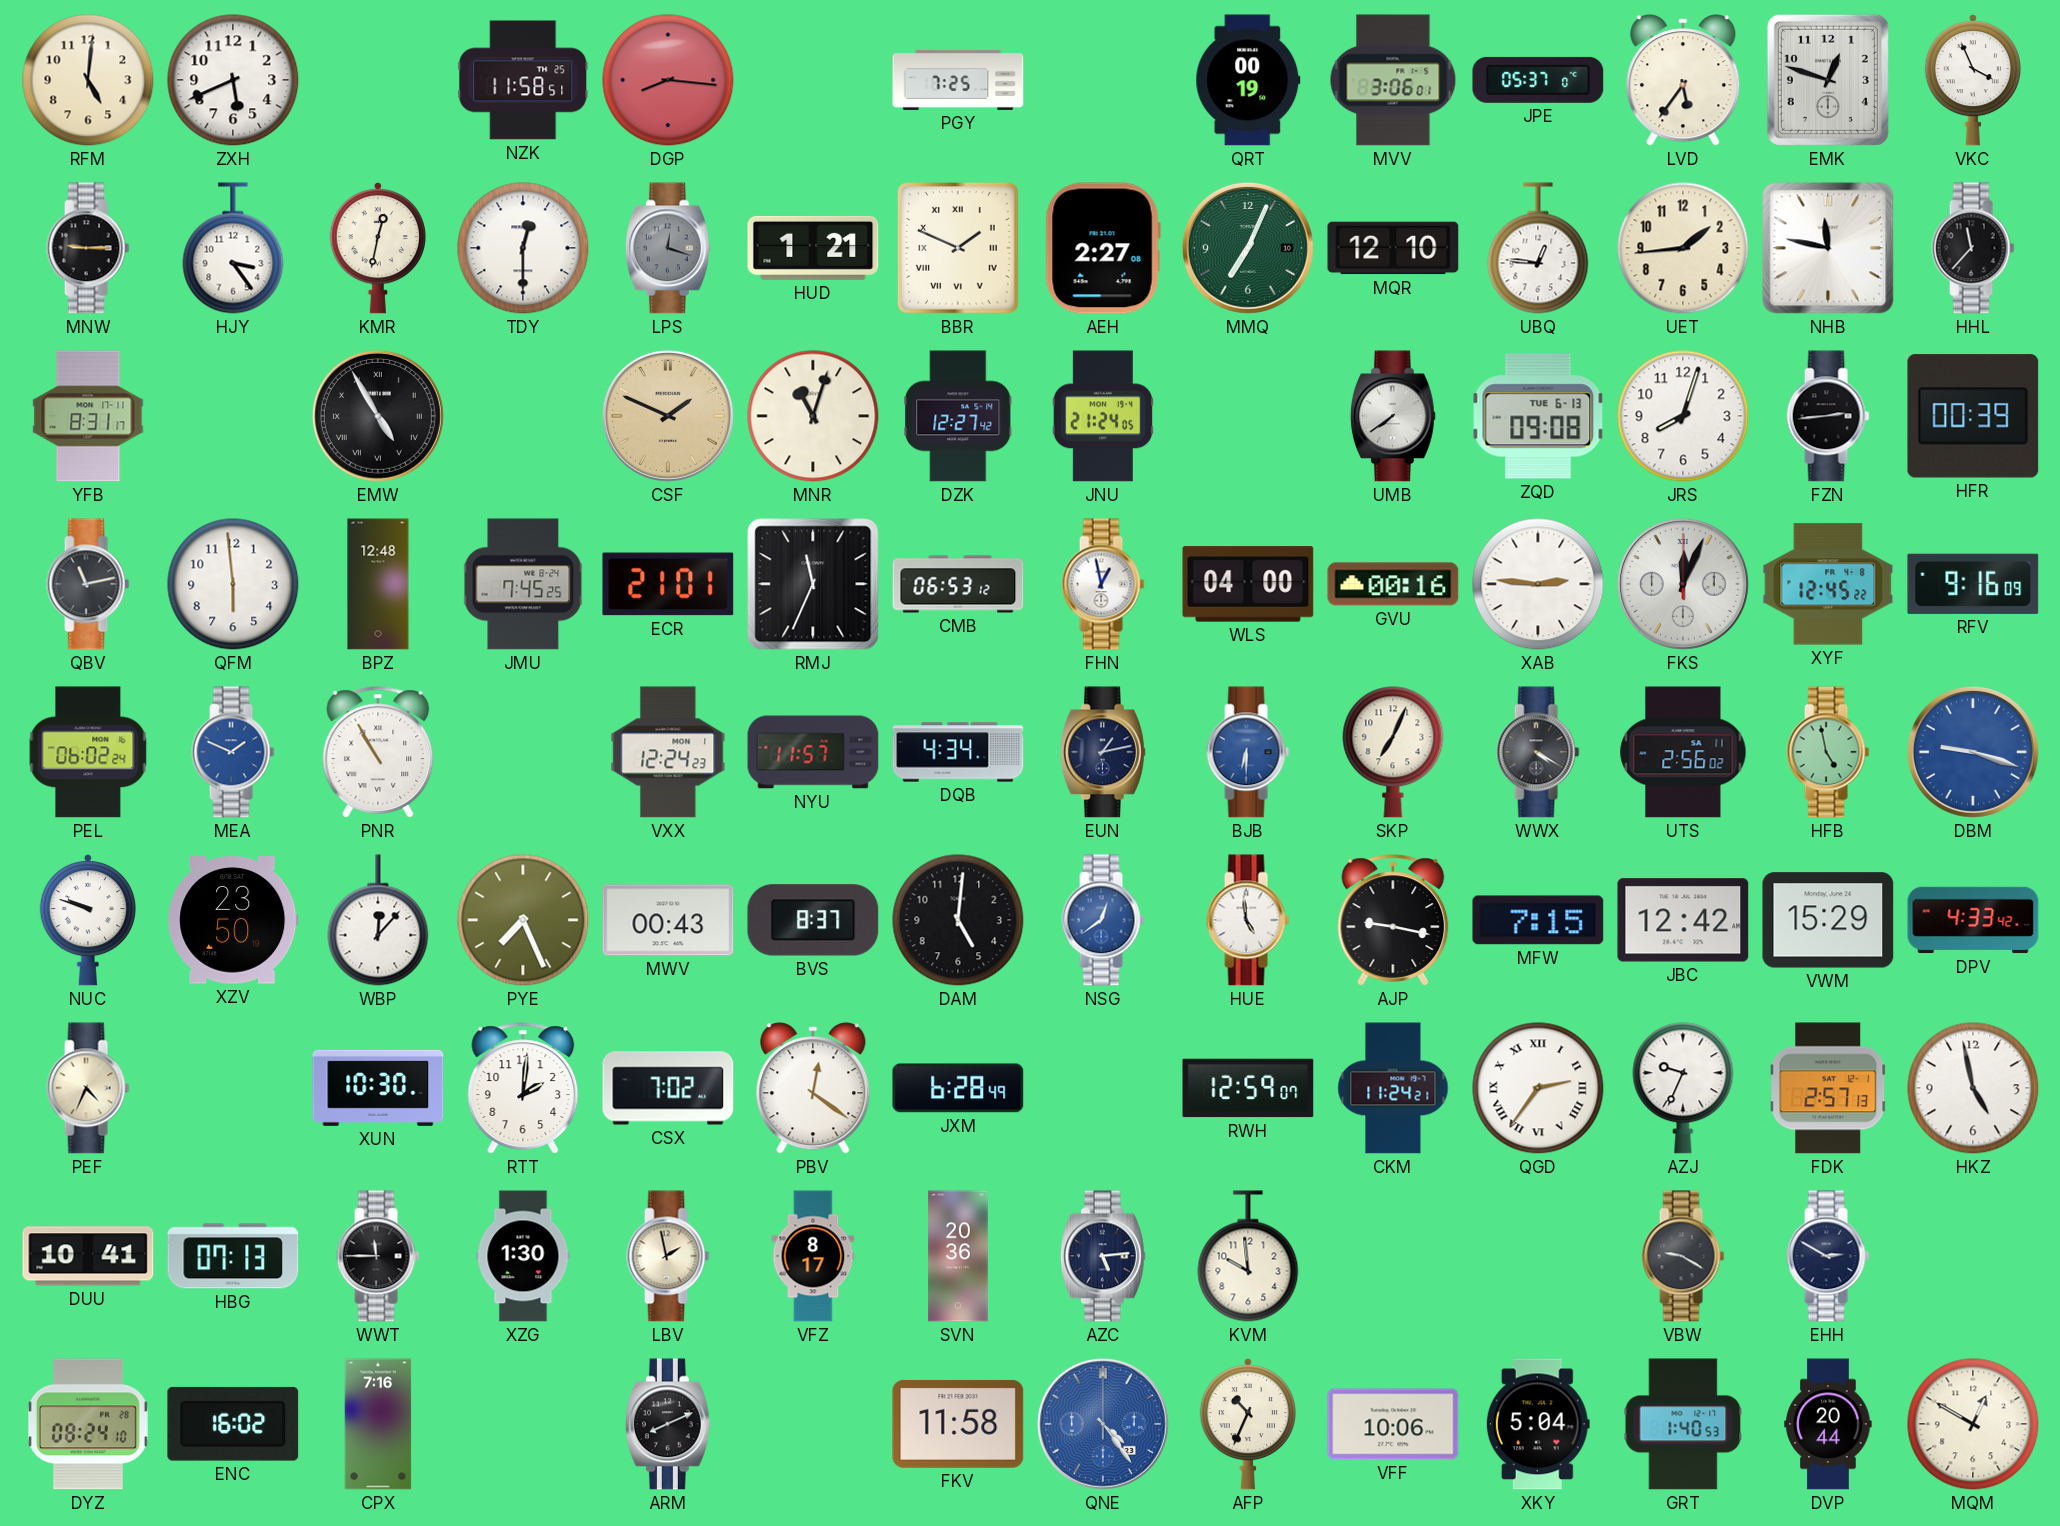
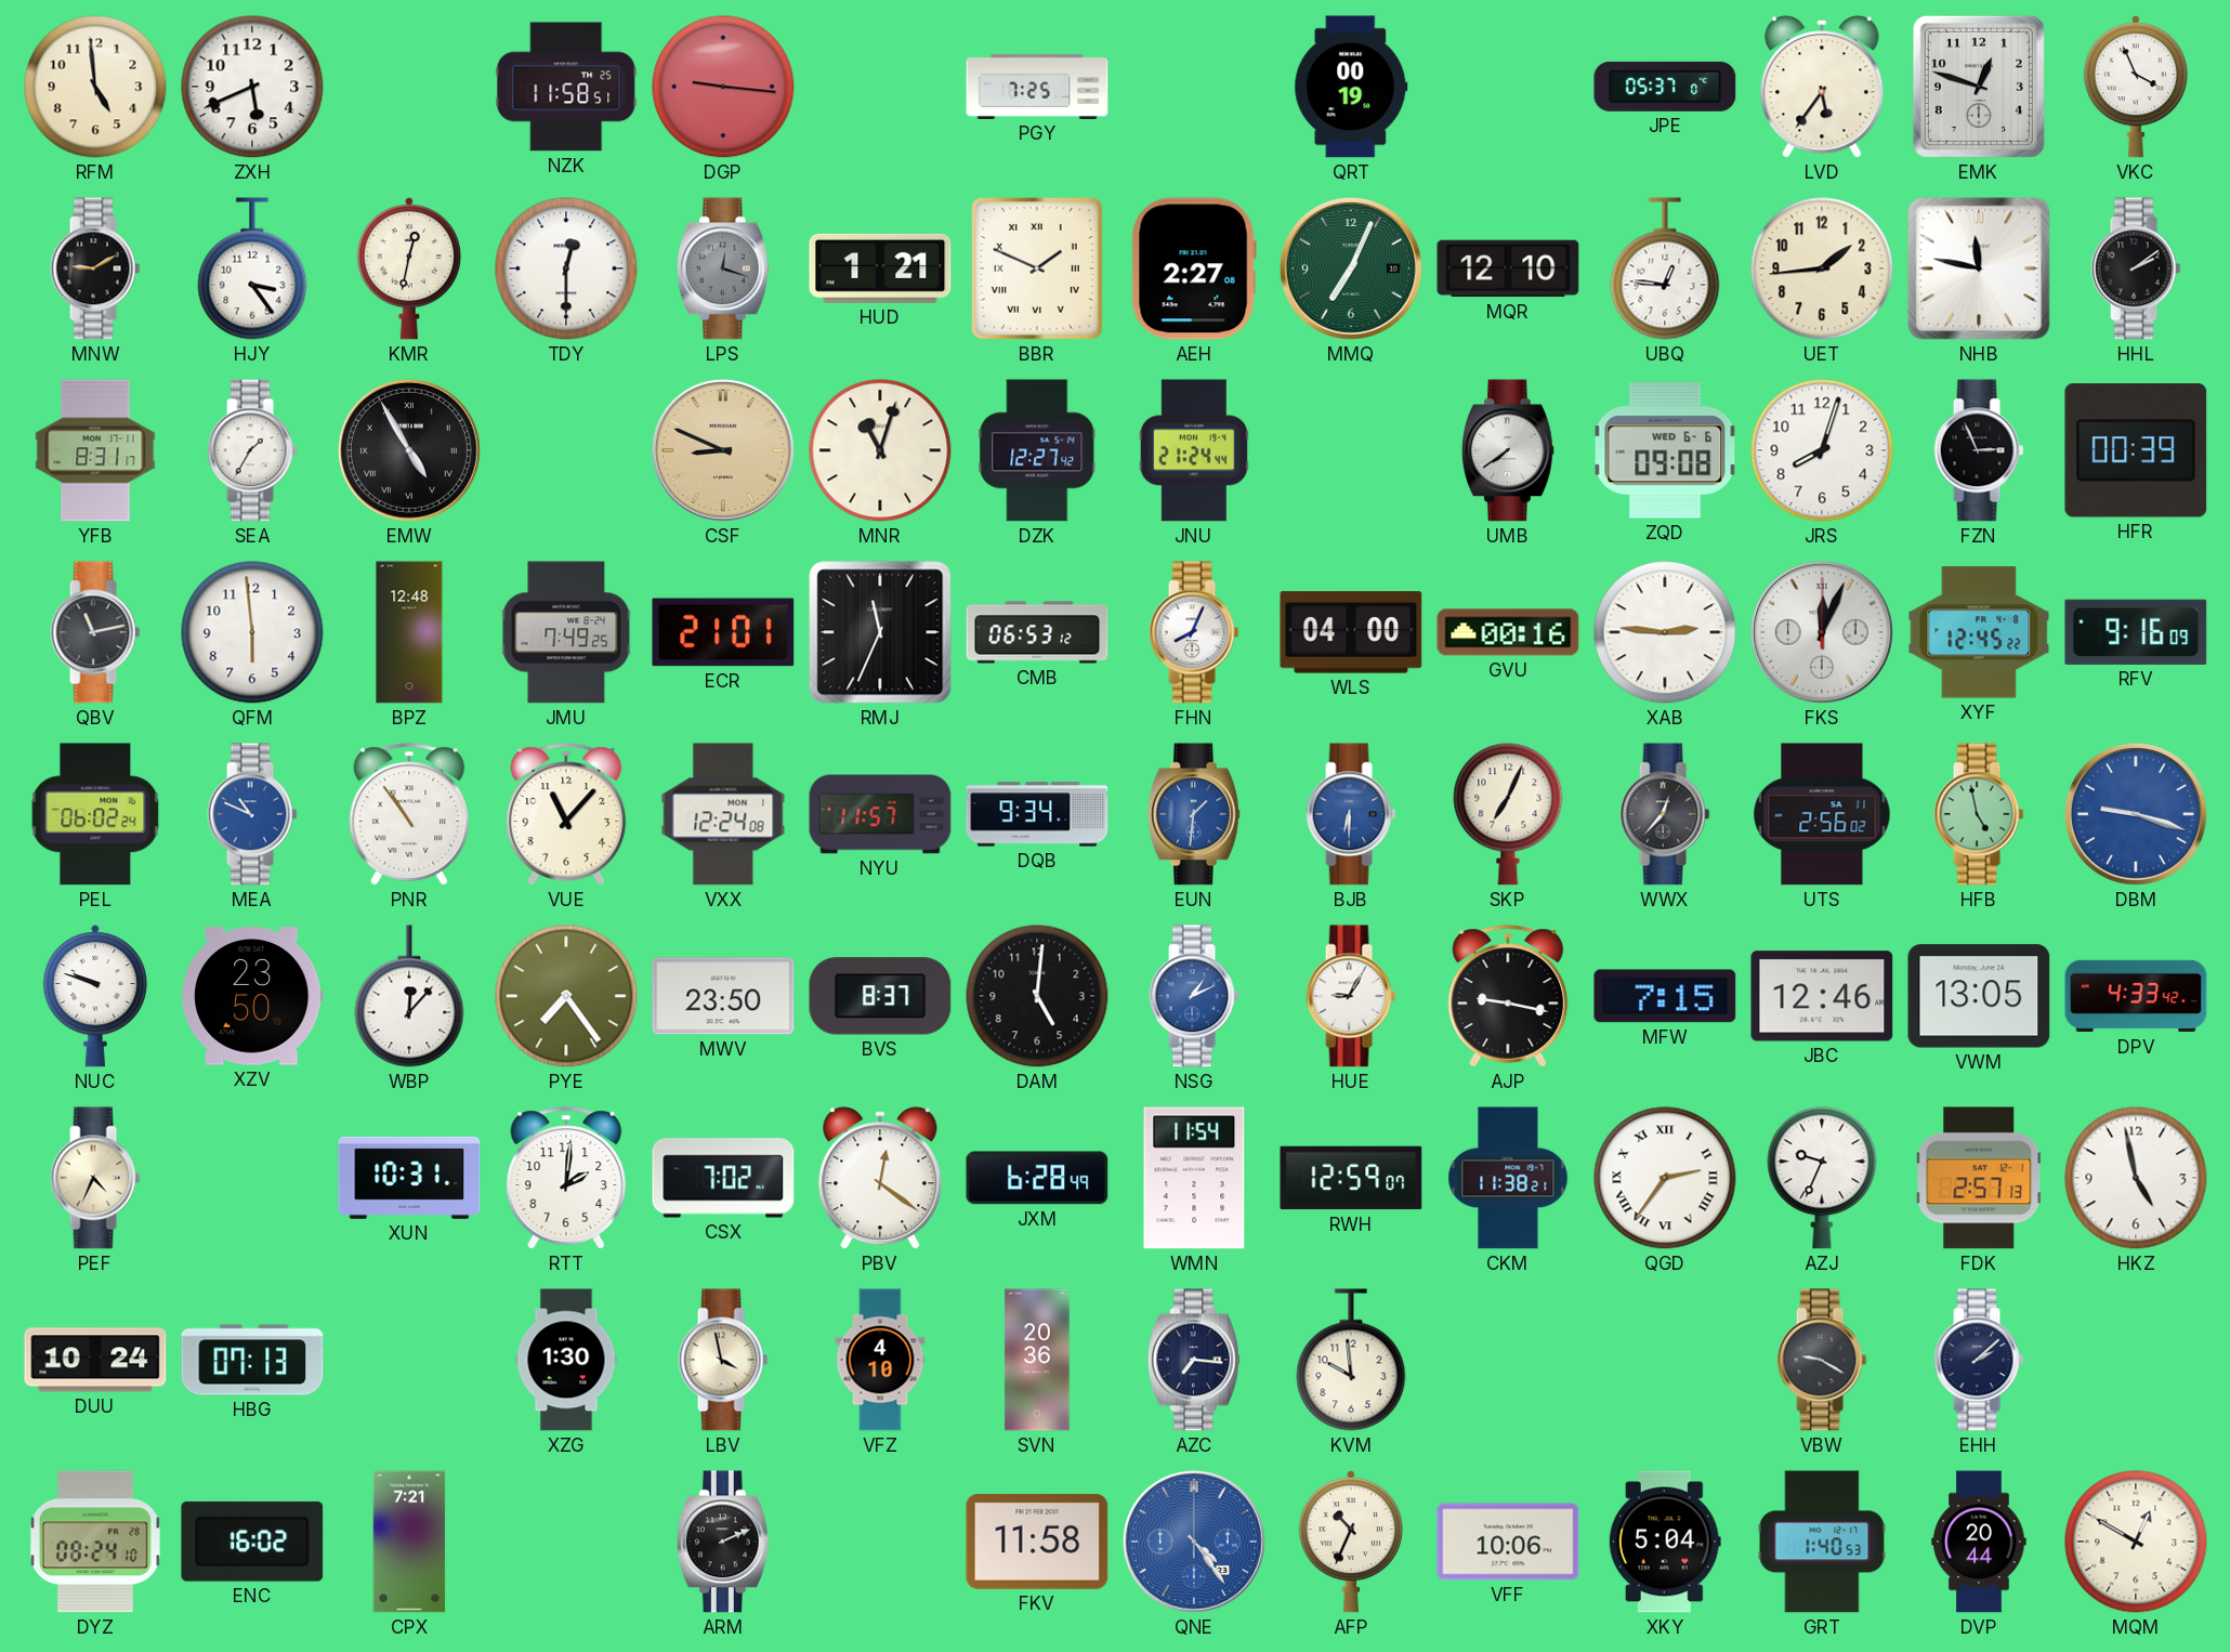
RFM: 5:01 -> 4:59
DGP: 8:16 -> 9:16
MVV: 3:06 -> none
MNW: 9:15 -> 9:10
HHL: 11:37 -> 2:09
SEA: none -> 1:35
CSF: 1:49 -> 8:49
JNU: 21:24:05 -> 21:24:44
ZQD date: TUE 6-13 -> WED 6-6
FZN: 2:44 -> 2:56
JMU: 7:45 -> 7:49
FHN: 12:58 -> 8:04
MEA: 1:49 -> 10:49
PNR: 10:55 -> 10:54
VUE: none -> 11:07
VXX: 12:24:23 -> 12:24:08
DQB: 4:34 -> 9:34
EUN: 1:13 -> 1:31
EUN dial: navy -> blue
WWX: 4:20 -> 12:37
PYE: 7:26 -> 7:24
MWV: 00:43 -> 23:50
NSG: 12:39 -> 1:11
HUE: 4:59 -> 9:05
JBC: 12:42 -> 12:46
VWM: 15:29 -> 13:05
XUN: 10:30 -> 10:31
WMN: none -> 11:54
CKM: 11:24 -> 11:38
DUU: 10:41 -> 10:24
WWT: 11:45 -> none
LBV: 1:58 -> 3:58
VFZ: 8:17 -> 4:10
AZC: 5:14 -> 7:16
EHH: 2:50 -> 2:08
CPX: 7:16 -> 7:21
ARM: 8:11 -> 2:11
